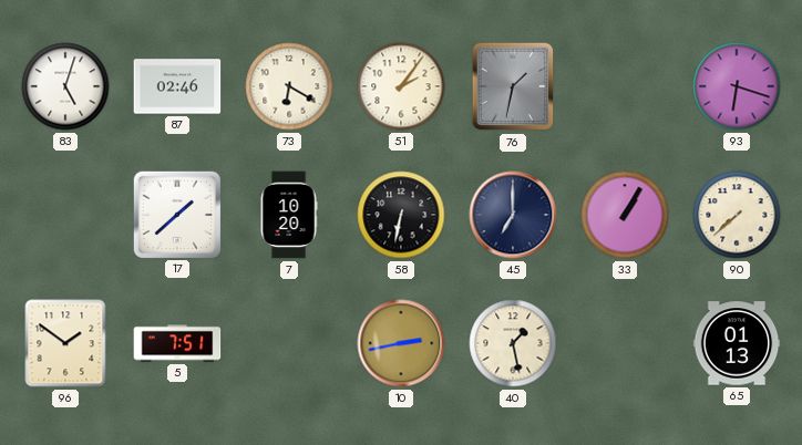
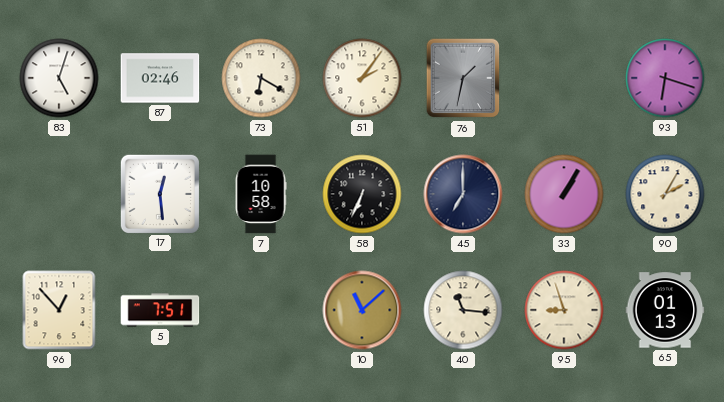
17: 1:38 -> 12:29
7: 10:20 -> 10:58
58: 6:32 -> 6:34
90: 7:38 -> 2:05
96: 1:51 -> 12:53
10: 2:43 -> 11:08
40: 1:28 -> 11:16
95: none -> 8:57
